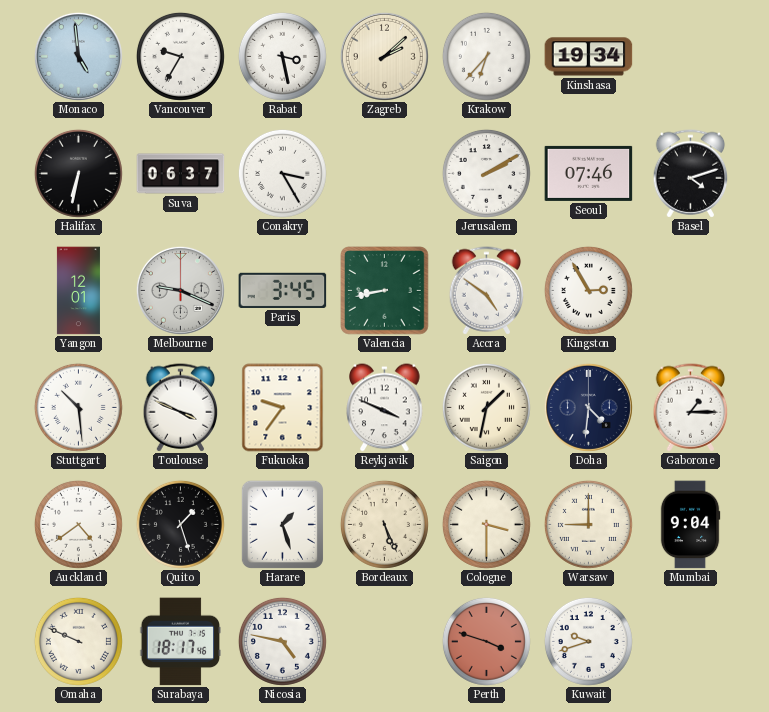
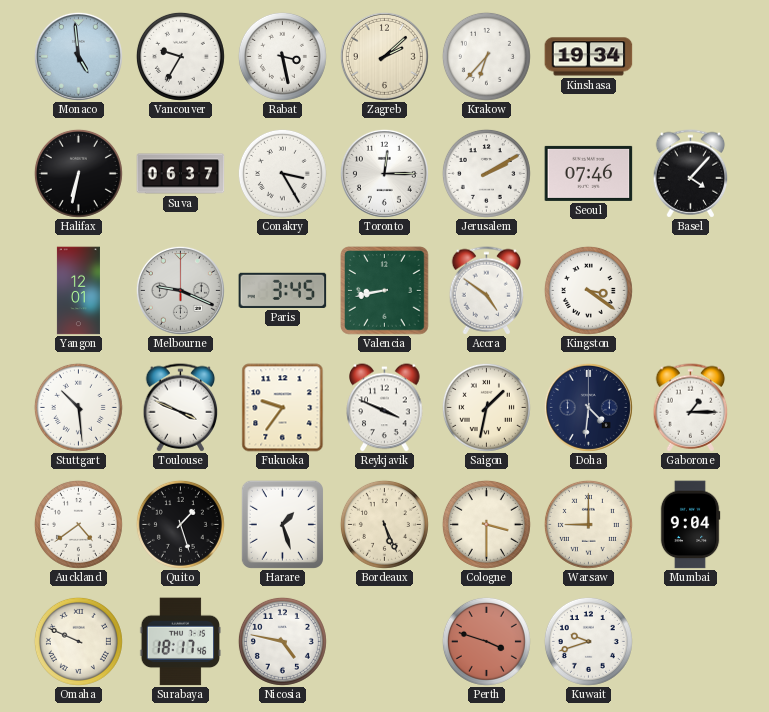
Toronto: none -> 12:15
Basel: 4:12 -> 4:07
Kingston: 2:55 -> 3:21
